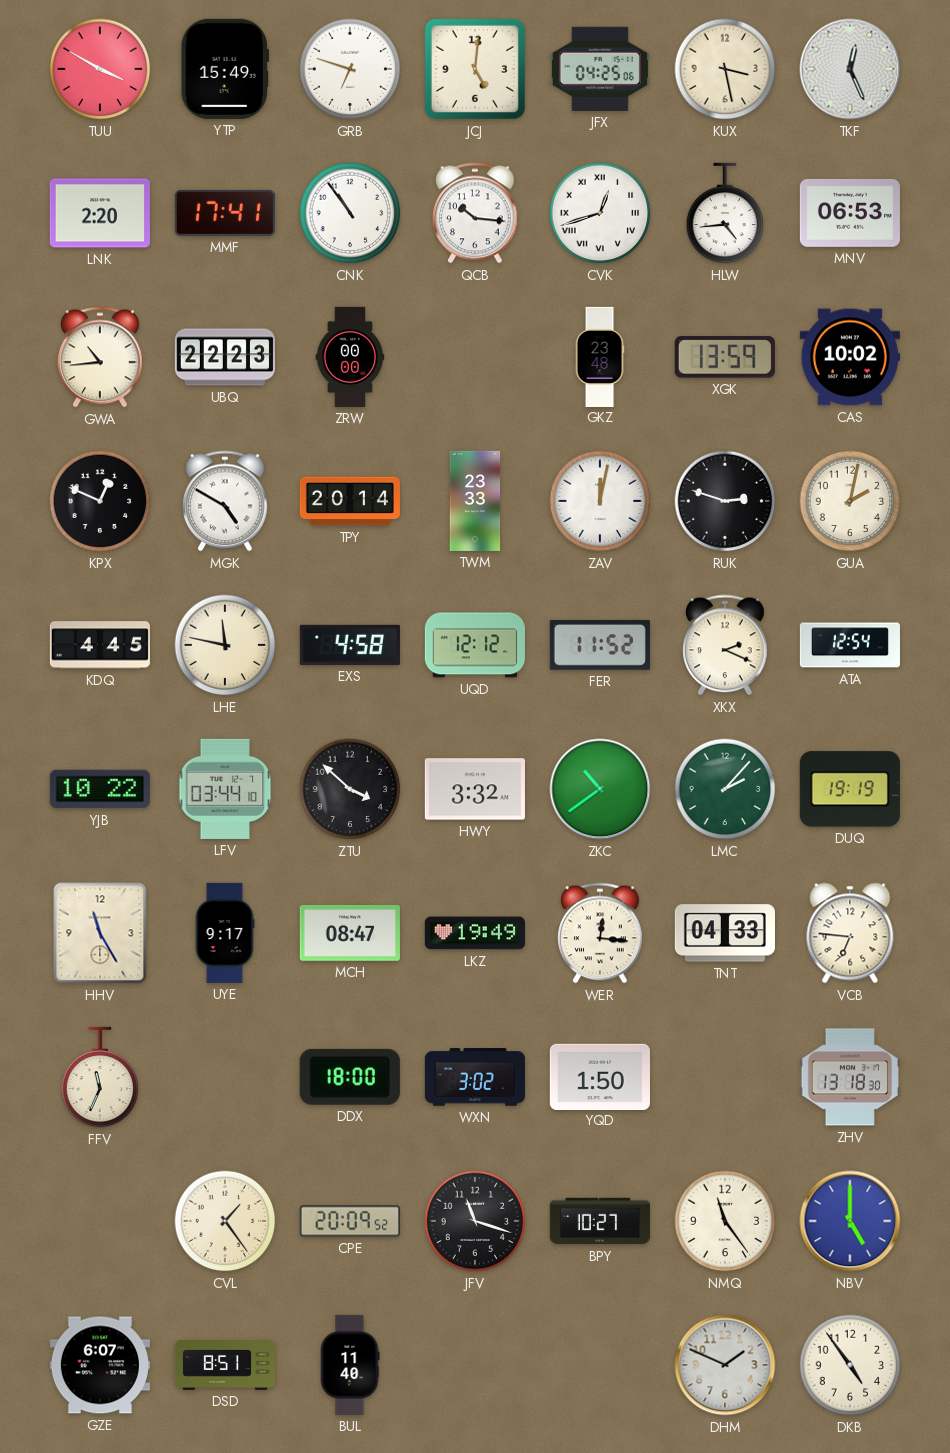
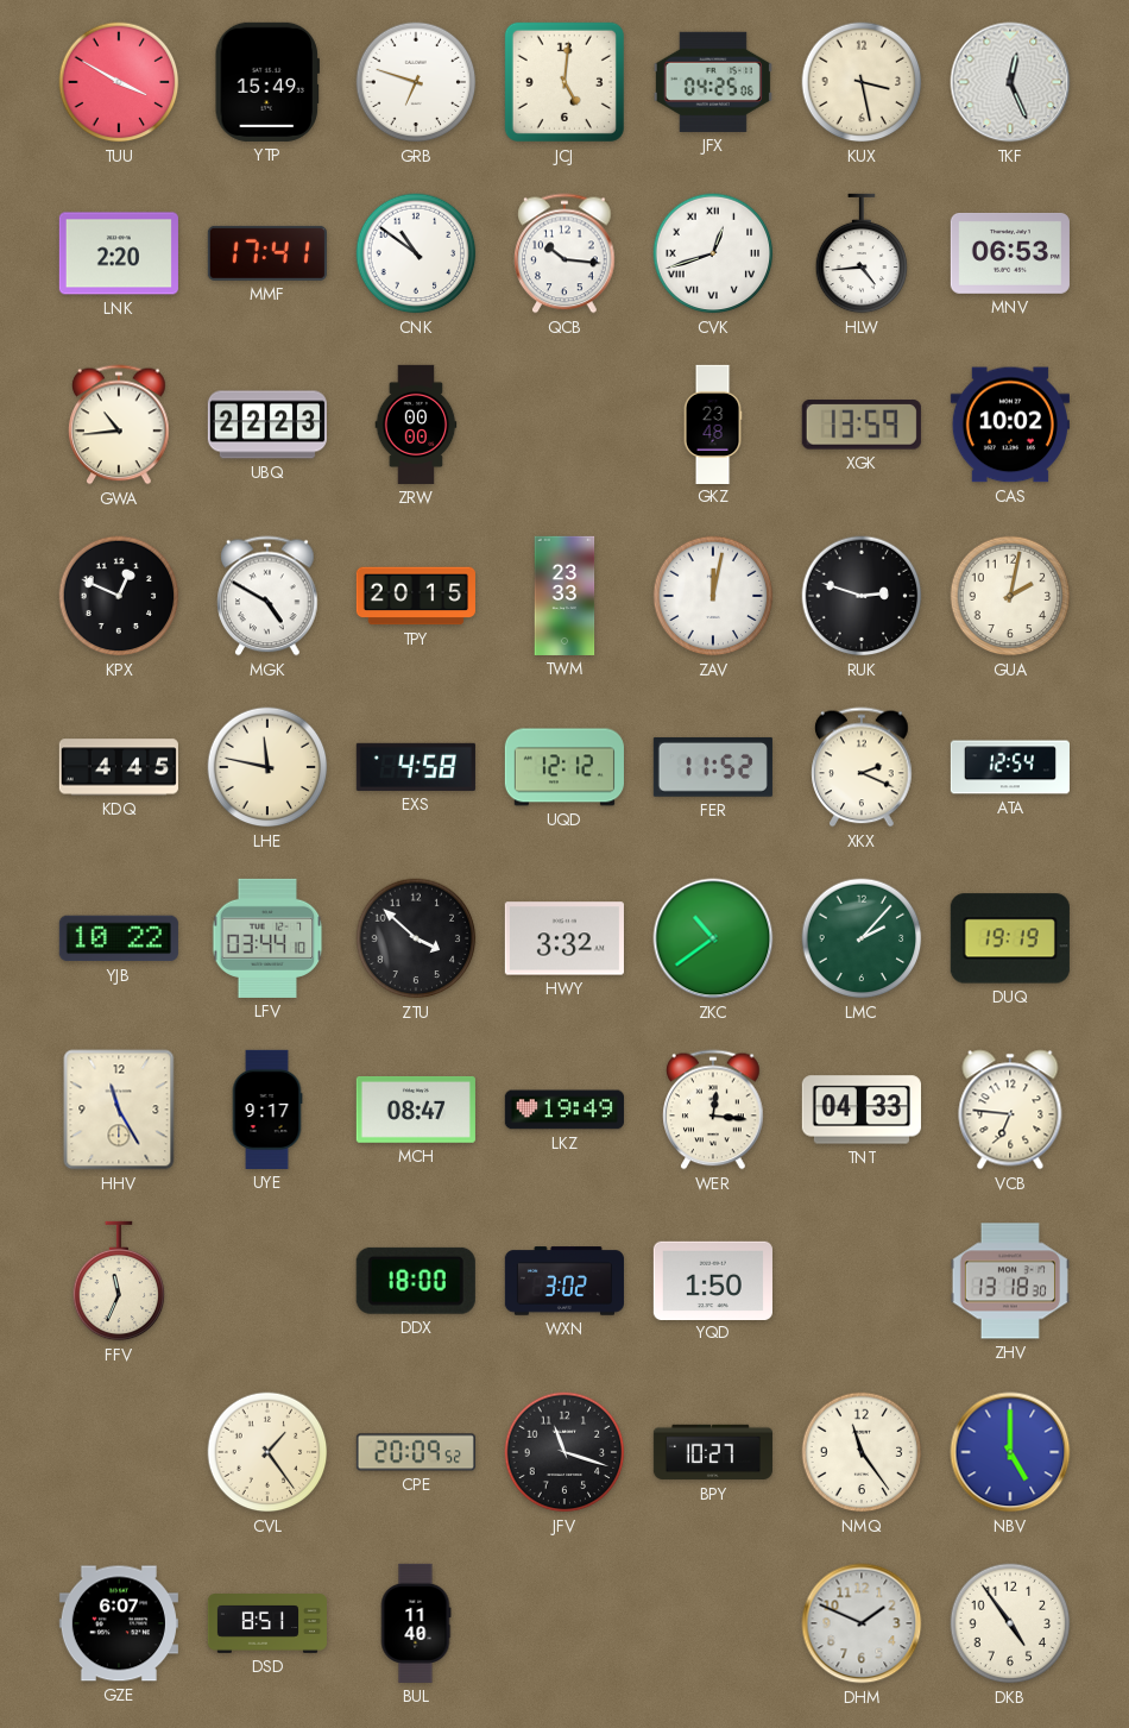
CNK: 10:54 -> 10:51
TPY: 20:14 -> 20:15
